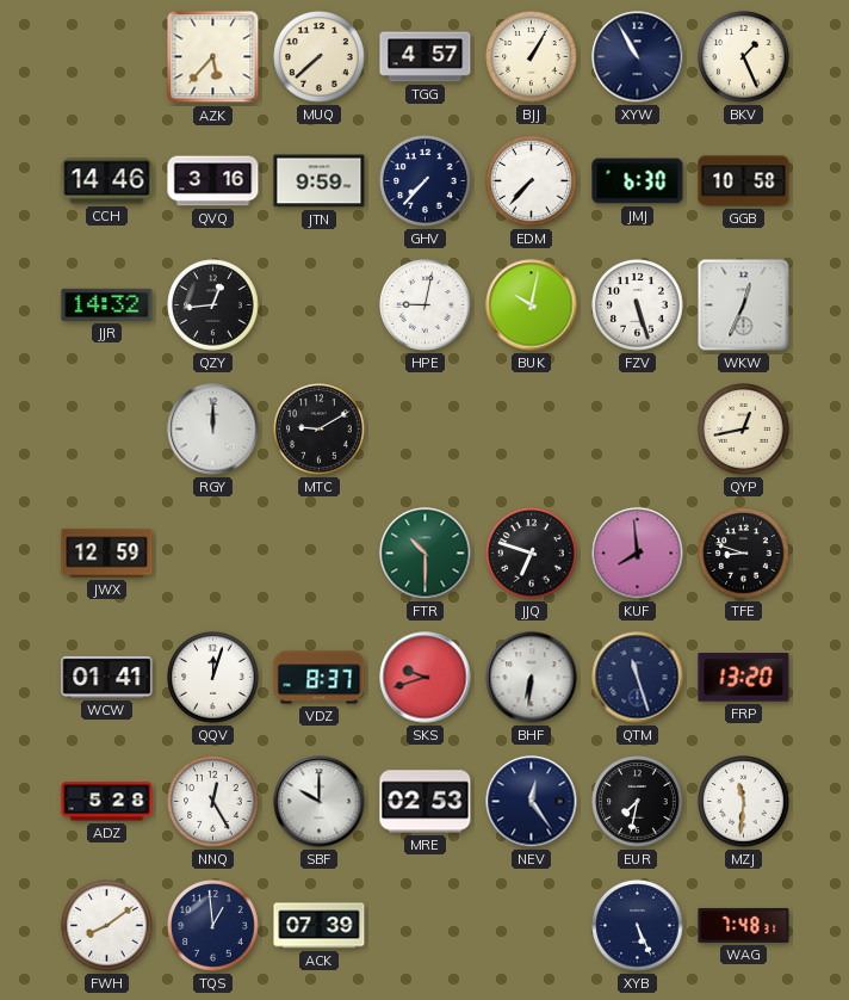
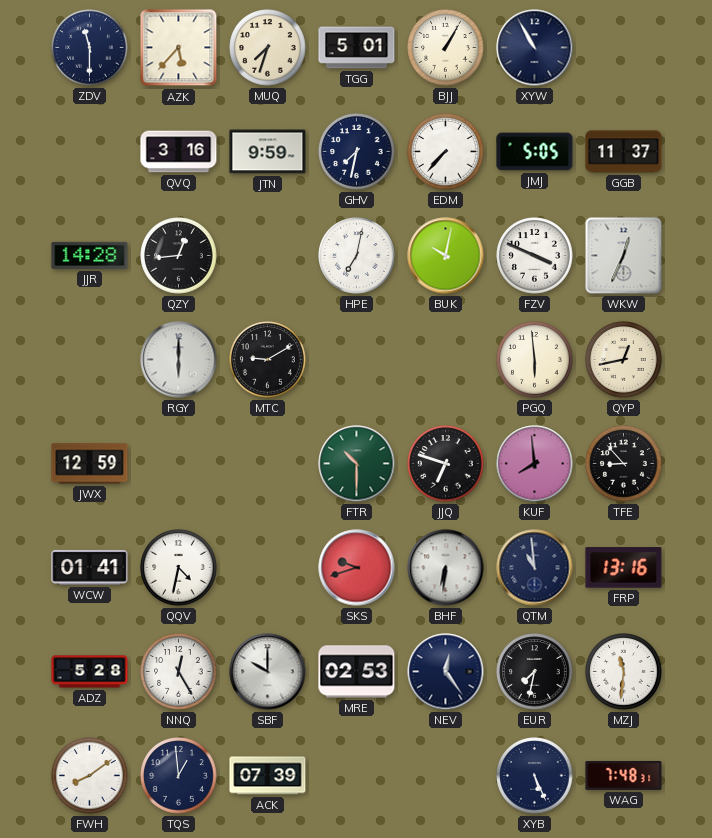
ZDV: none -> 11:30
MUQ: 7:38 -> 7:33
TGG: 4:57 -> 5:01
BKV: 1:26 -> none
CCH: 14:46 -> none
GHV: 7:37 -> 7:32
JMJ: 6:30 -> 5:05
GGB: 10:58 -> 11:37
JJR: 14:32 -> 14:28
HPE: 9:02 -> 7:02
FZV: 5:27 -> 3:49
RGY: 12:00 -> 6:00
PGQ: none -> 5:59
TFE: 8:48 -> 8:53
QQV: 12:03 -> 4:32
VDZ: 8:37 -> none
QTM: 11:27 -> 10:59
FRP: 13:20 -> 13:16
